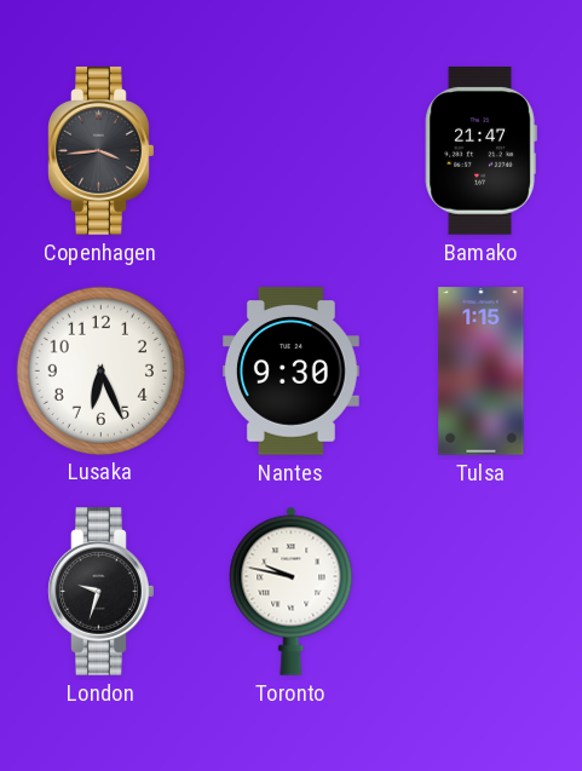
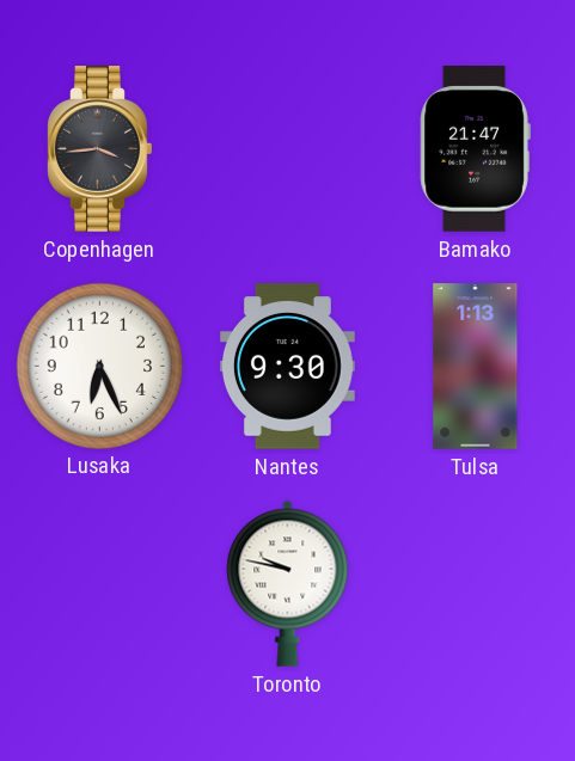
Tulsa: 1:15 -> 1:13
London: 9:33 -> none
